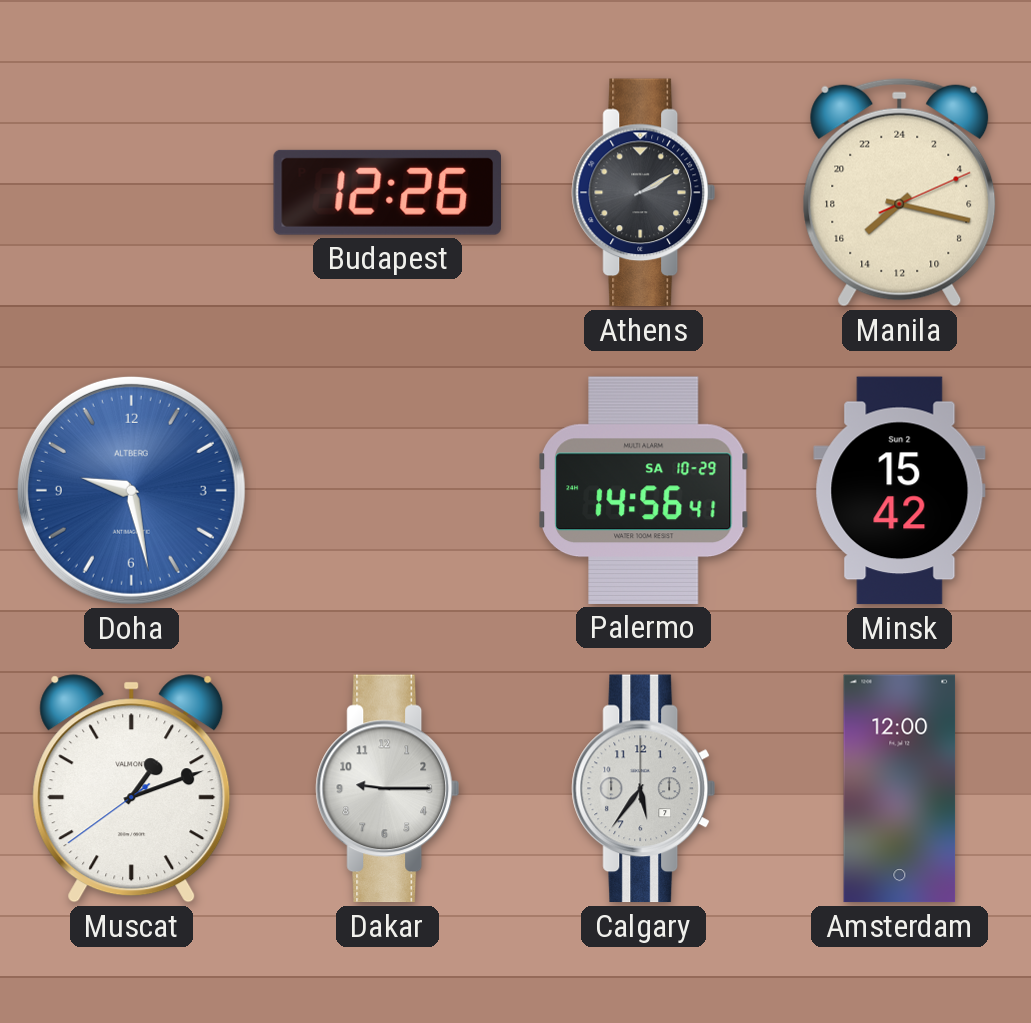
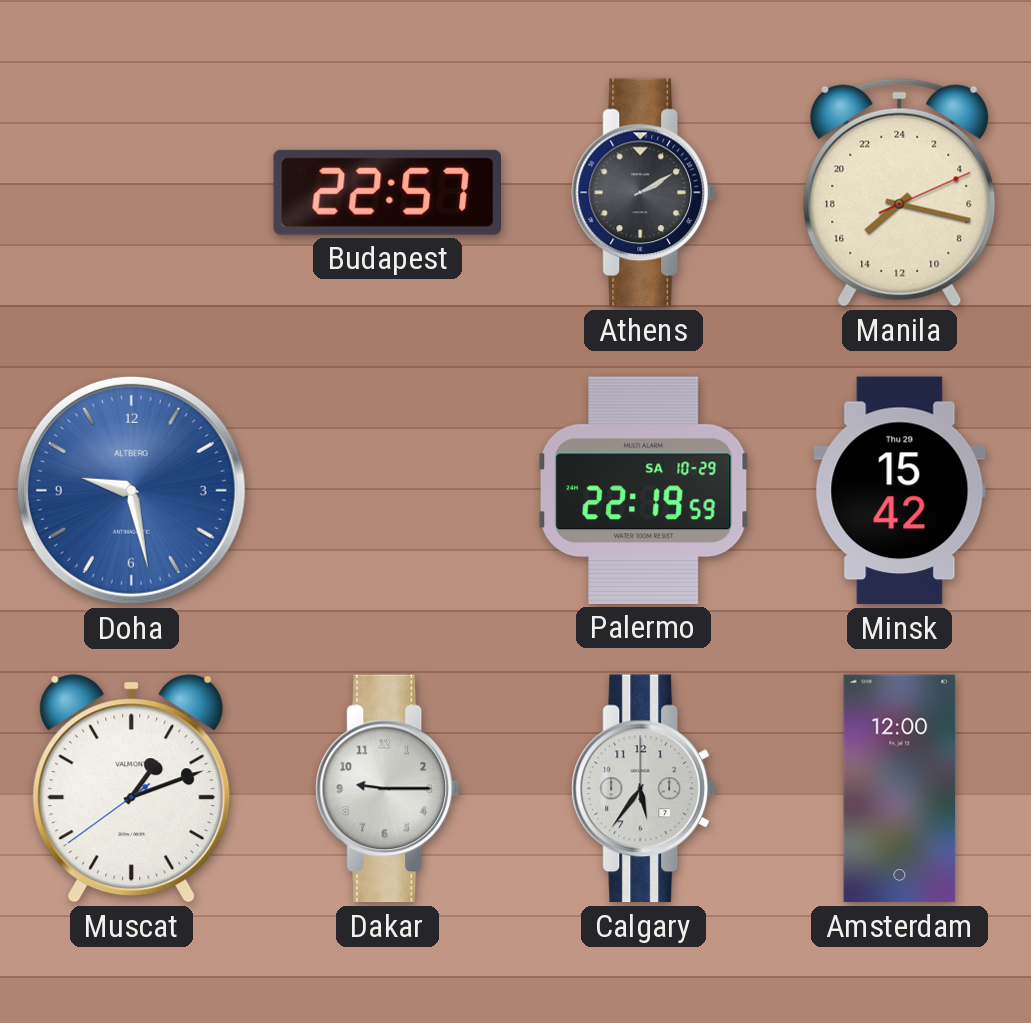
Budapest: 12:26 -> 22:57
Palermo: 14:56 -> 22:19
Minsk date: Sun 2 -> Thu 29
